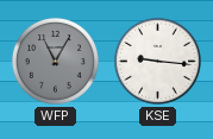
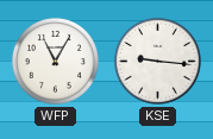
WFP dial: grey -> white
